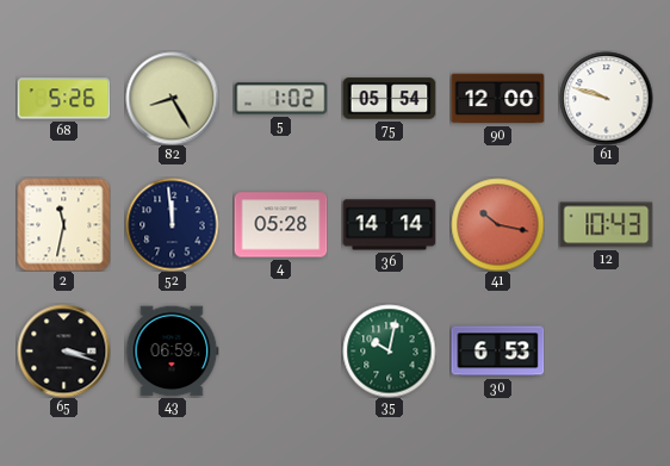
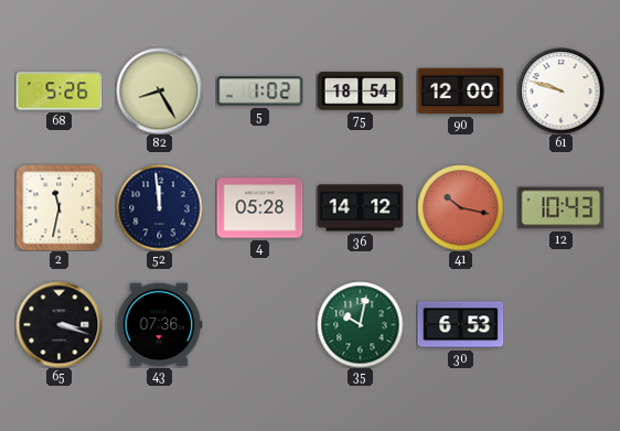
75: 05:54 -> 18:54
36: 14:14 -> 14:12
43: 06:59 -> 07:36
